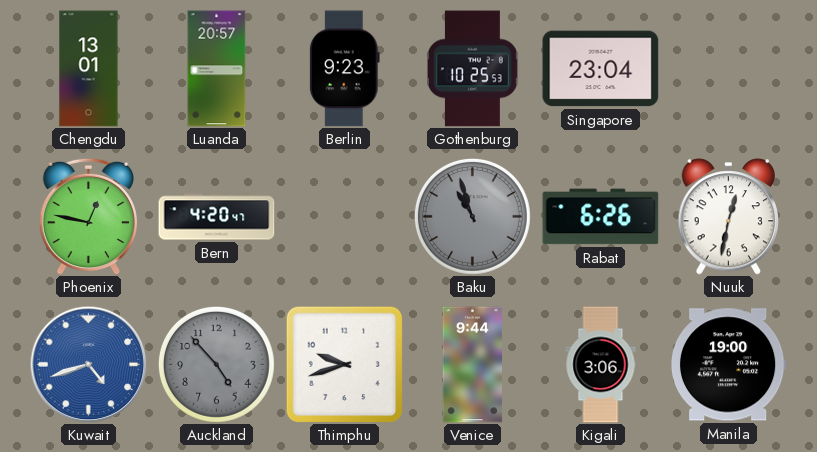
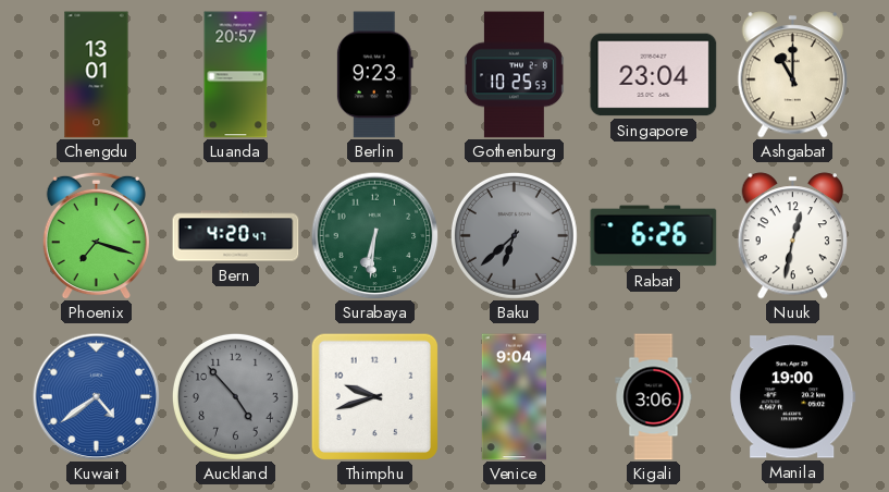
Ashgabat: none -> 11:00
Phoenix: 12:47 -> 7:18
Surabaya: none -> 6:31
Baku: 10:57 -> 6:38
Kuwait: 4:42 -> 4:39
Venice: 9:44 -> 9:04
